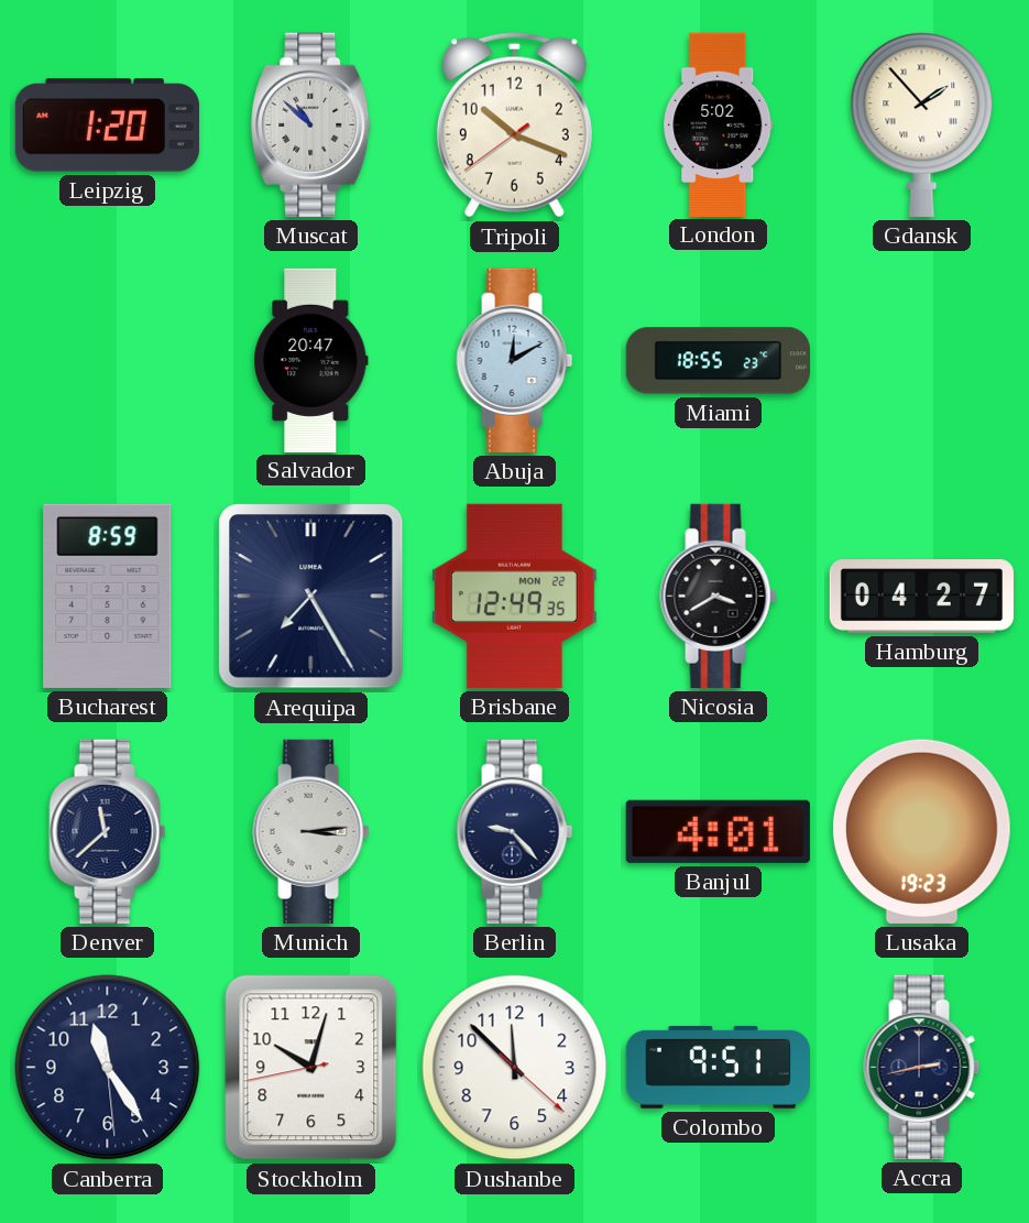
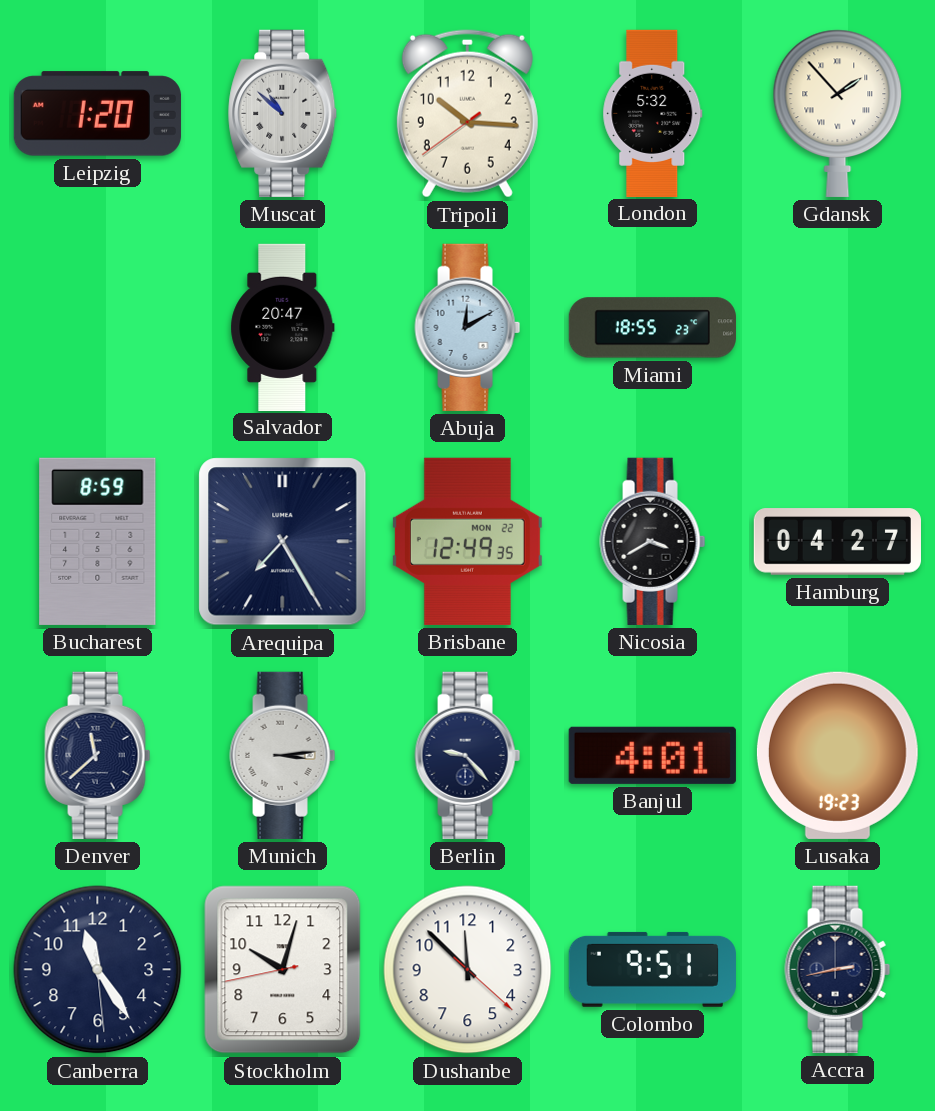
Tripoli: 10:18 -> 10:15
London: 5:02 -> 5:32
